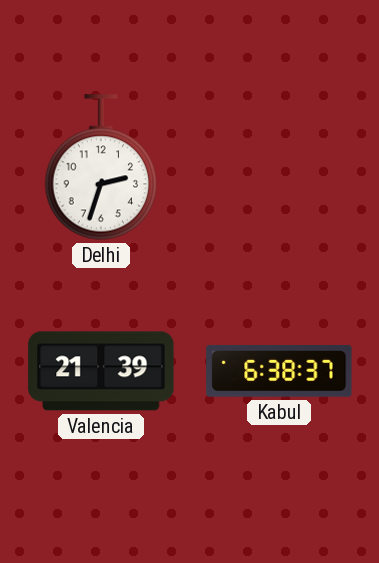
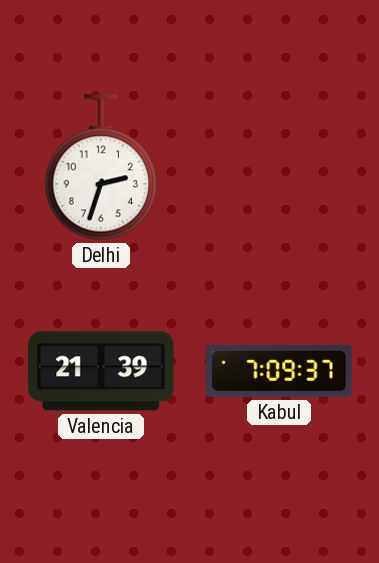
Kabul: 6:38 -> 7:09
